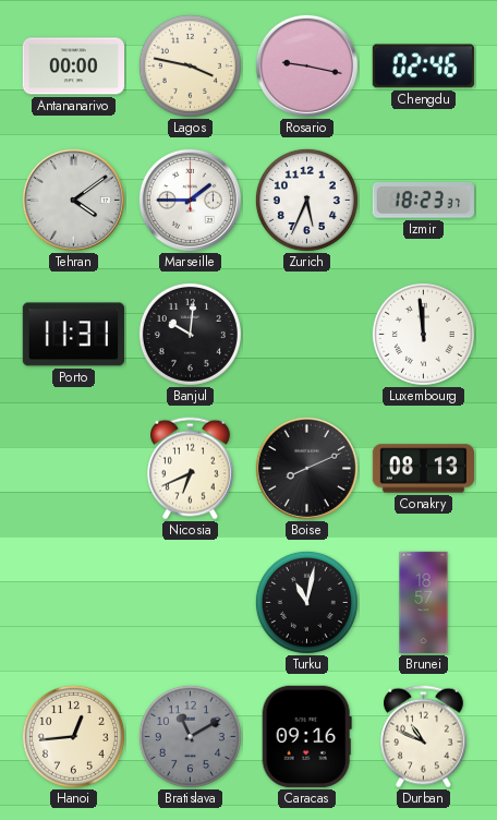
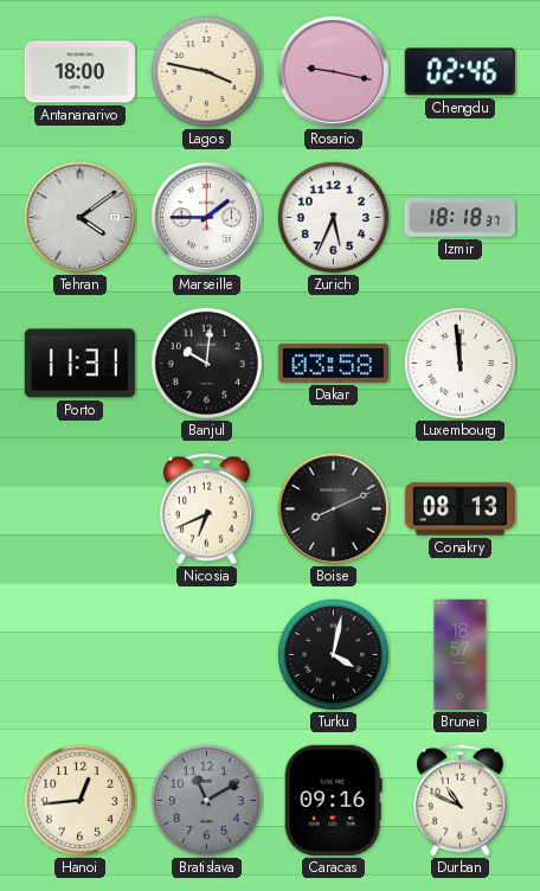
Antananarivo: 00:00 -> 18:00
Izmir: 18:23 -> 18:18
Dakar: none -> 03:58
Turku: 11:02 -> 4:02
